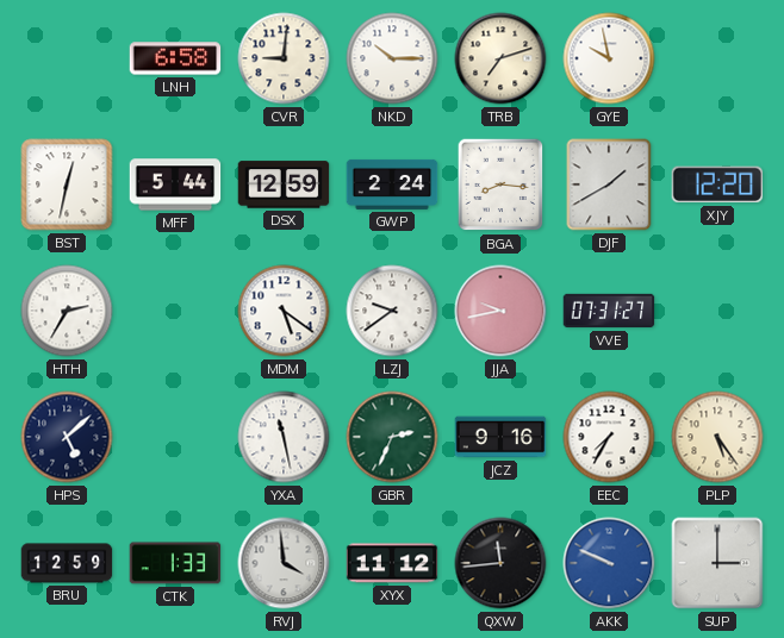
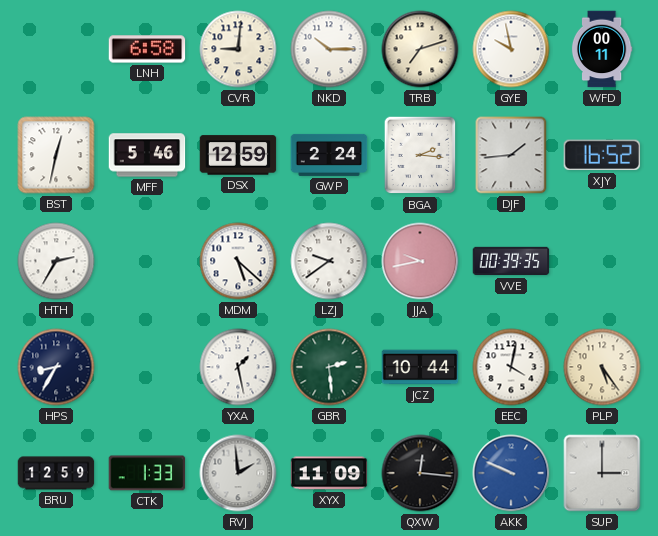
WFD: none -> 00:11
MFF: 5:44 -> 5:46
BGA: 8:16 -> 2:16
DJF: 1:40 -> 1:44
XJY: 12:20 -> 16:52
MDM: 5:21 -> 5:22
VVE: 07:31 -> 00:39
HPS: 5:08 -> 8:35
YXA: 11:28 -> 1:28
GBR: 2:34 -> 2:29
JCZ: 9:16 -> 10:44
EEC: 7:35 -> 4:02
RVJ: 3:59 -> 1:59
XYX: 11:12 -> 11:09
QXW: 11:44 -> 12:16
